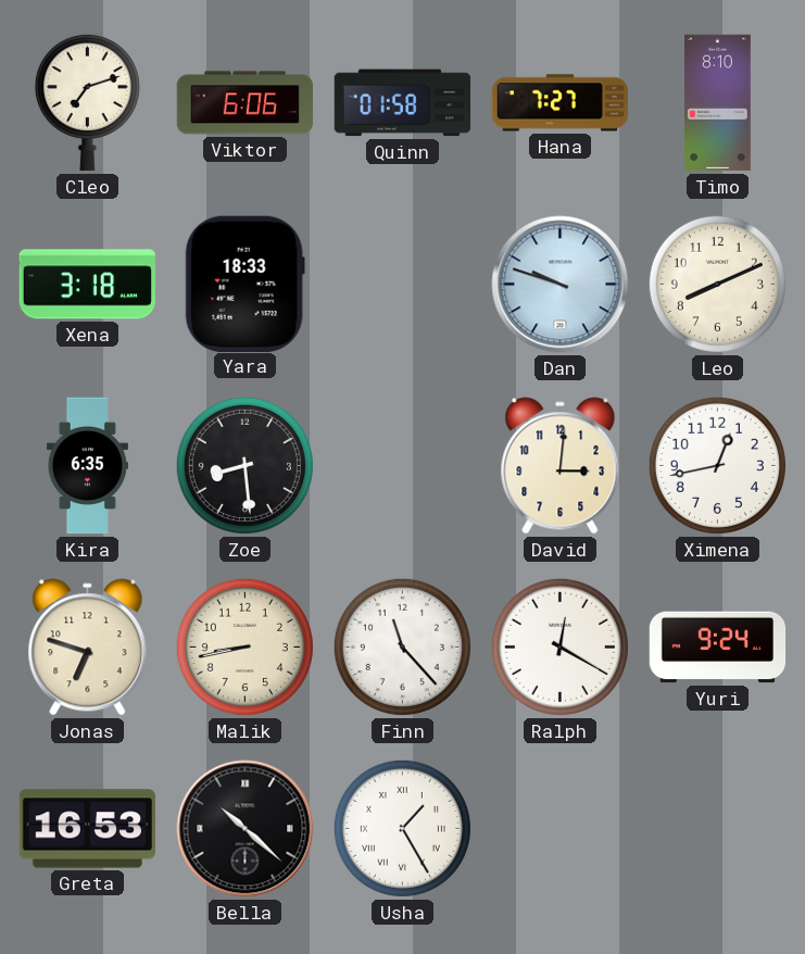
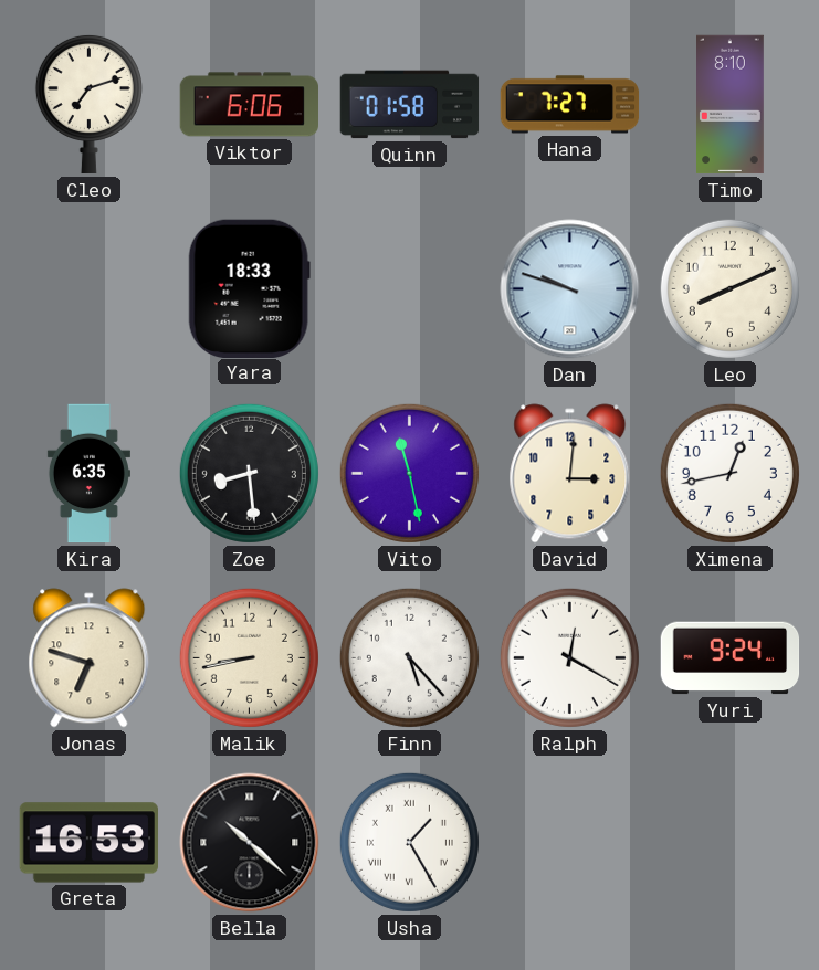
Xena: 3:18 -> none
Vito: none -> 11:28
Finn: 11:23 -> 5:23
